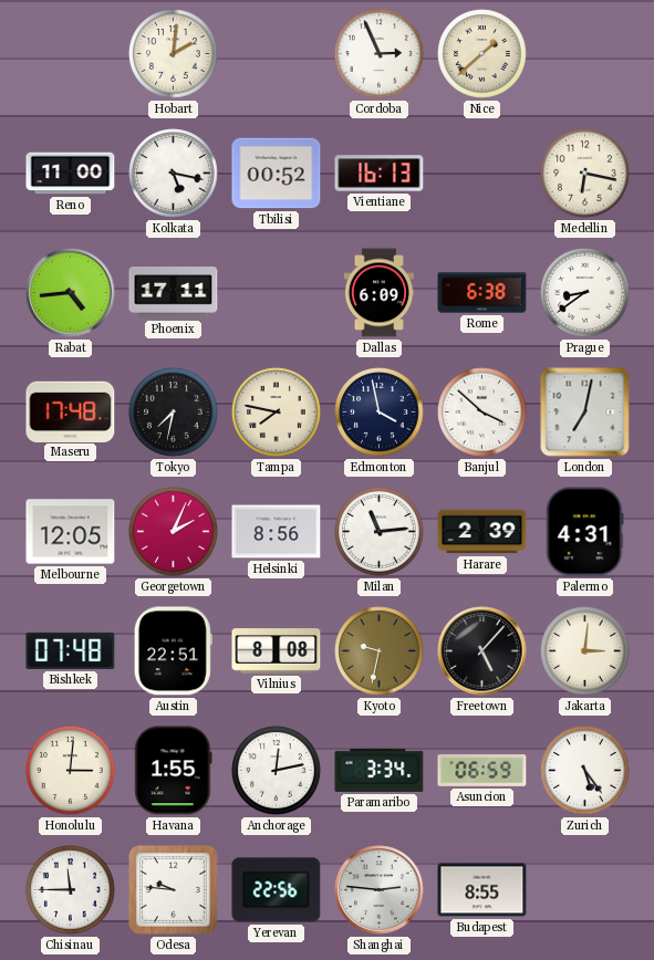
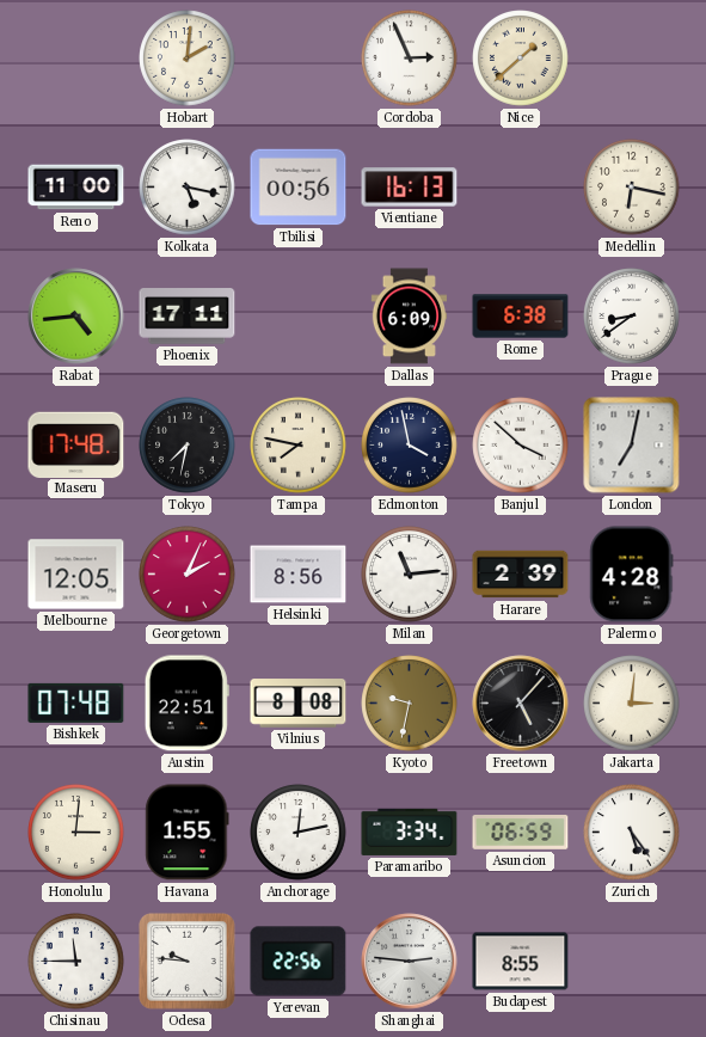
Tbilisi: 00:52 -> 00:56
Palermo: 4:31 -> 4:28
